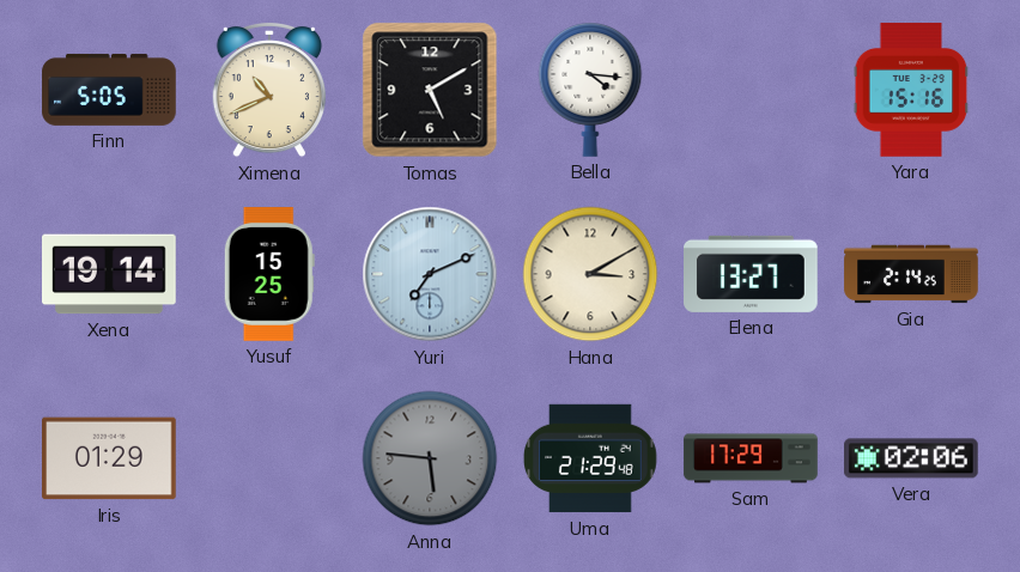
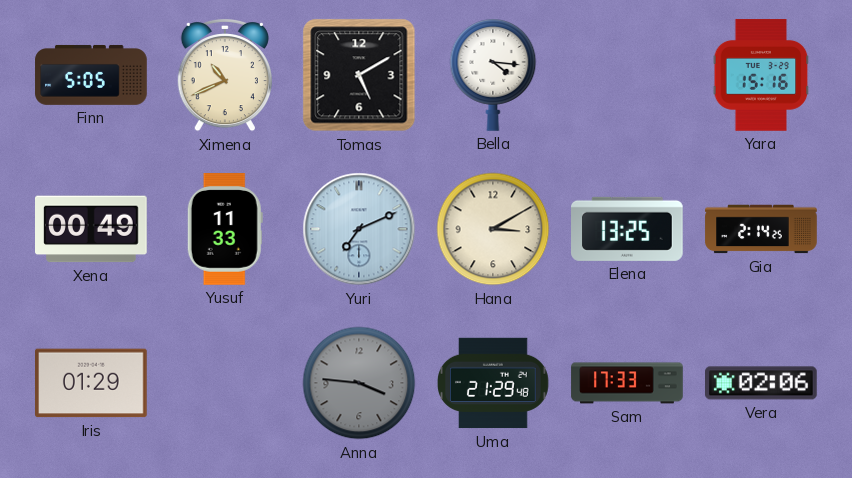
Xena: 19:14 -> 00:49
Yusuf: 15:25 -> 11:33
Elena: 13:27 -> 13:25
Anna: 5:46 -> 3:46
Sam: 17:29 -> 17:33
